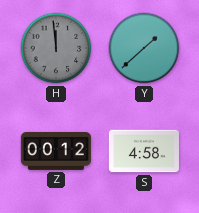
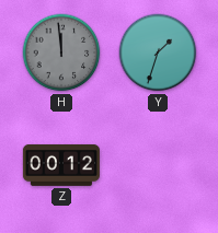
Y: 1:38 -> 1:33
S: 4:58 -> none
